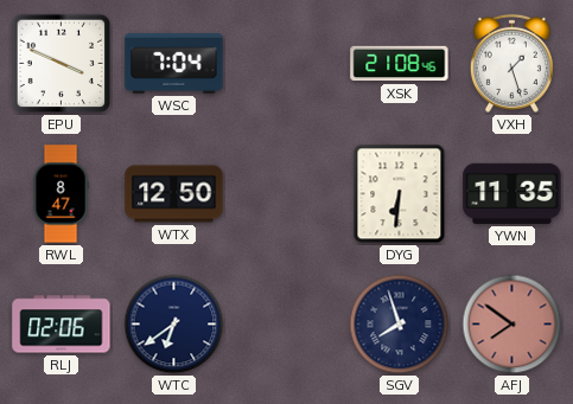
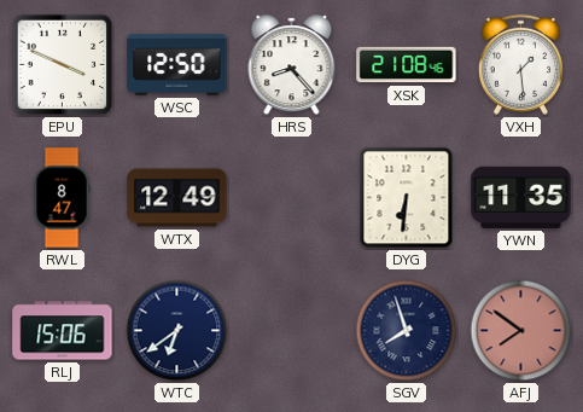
WSC: 7:04 -> 12:50
HRS: none -> 8:23
VXH: 1:27 -> 1:29
WTX: 12:50 -> 12:49
RLJ: 02:06 -> 15:06
